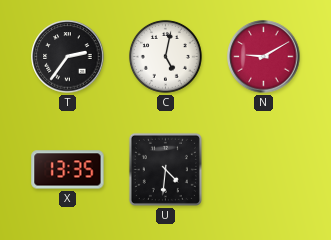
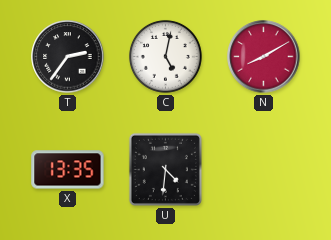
N: 9:10 -> 8:10
